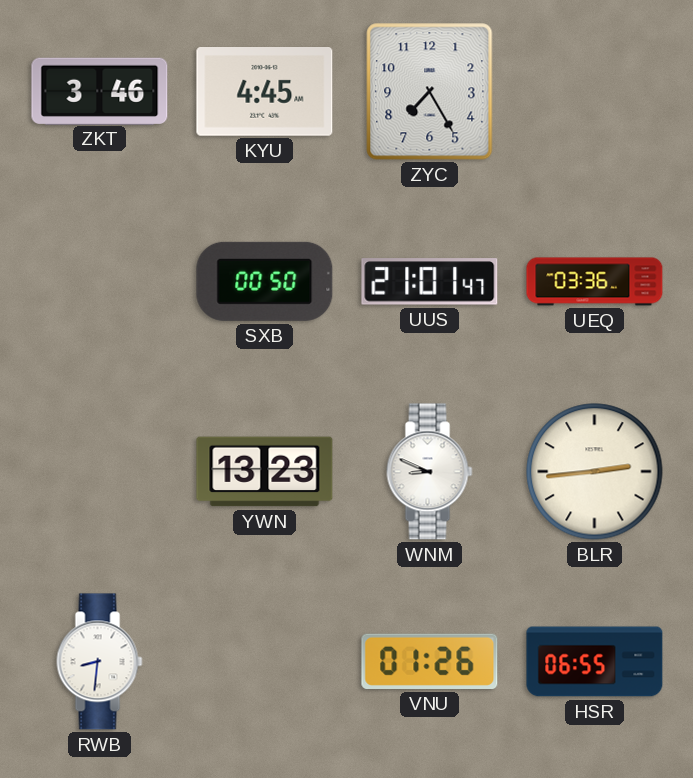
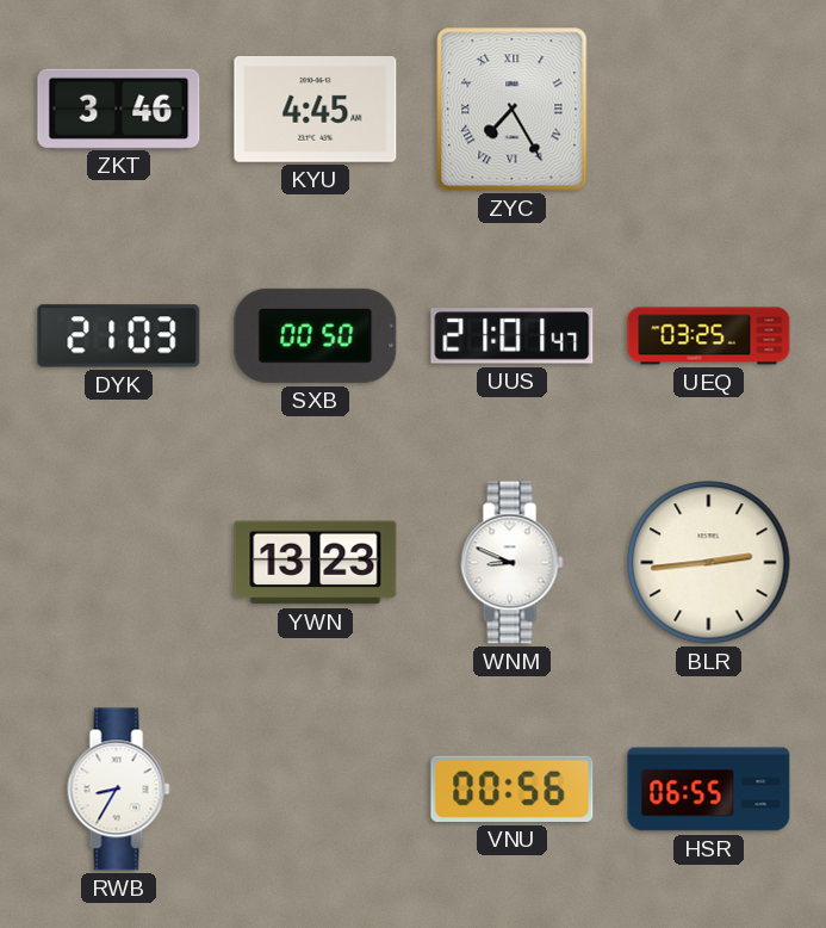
ZYC numerals: Arabic -> Roman
DYK: none -> 21:03
UEQ: 03:36 -> 03:25
RWB: 8:31 -> 8:35
VNU: 01:26 -> 00:56
